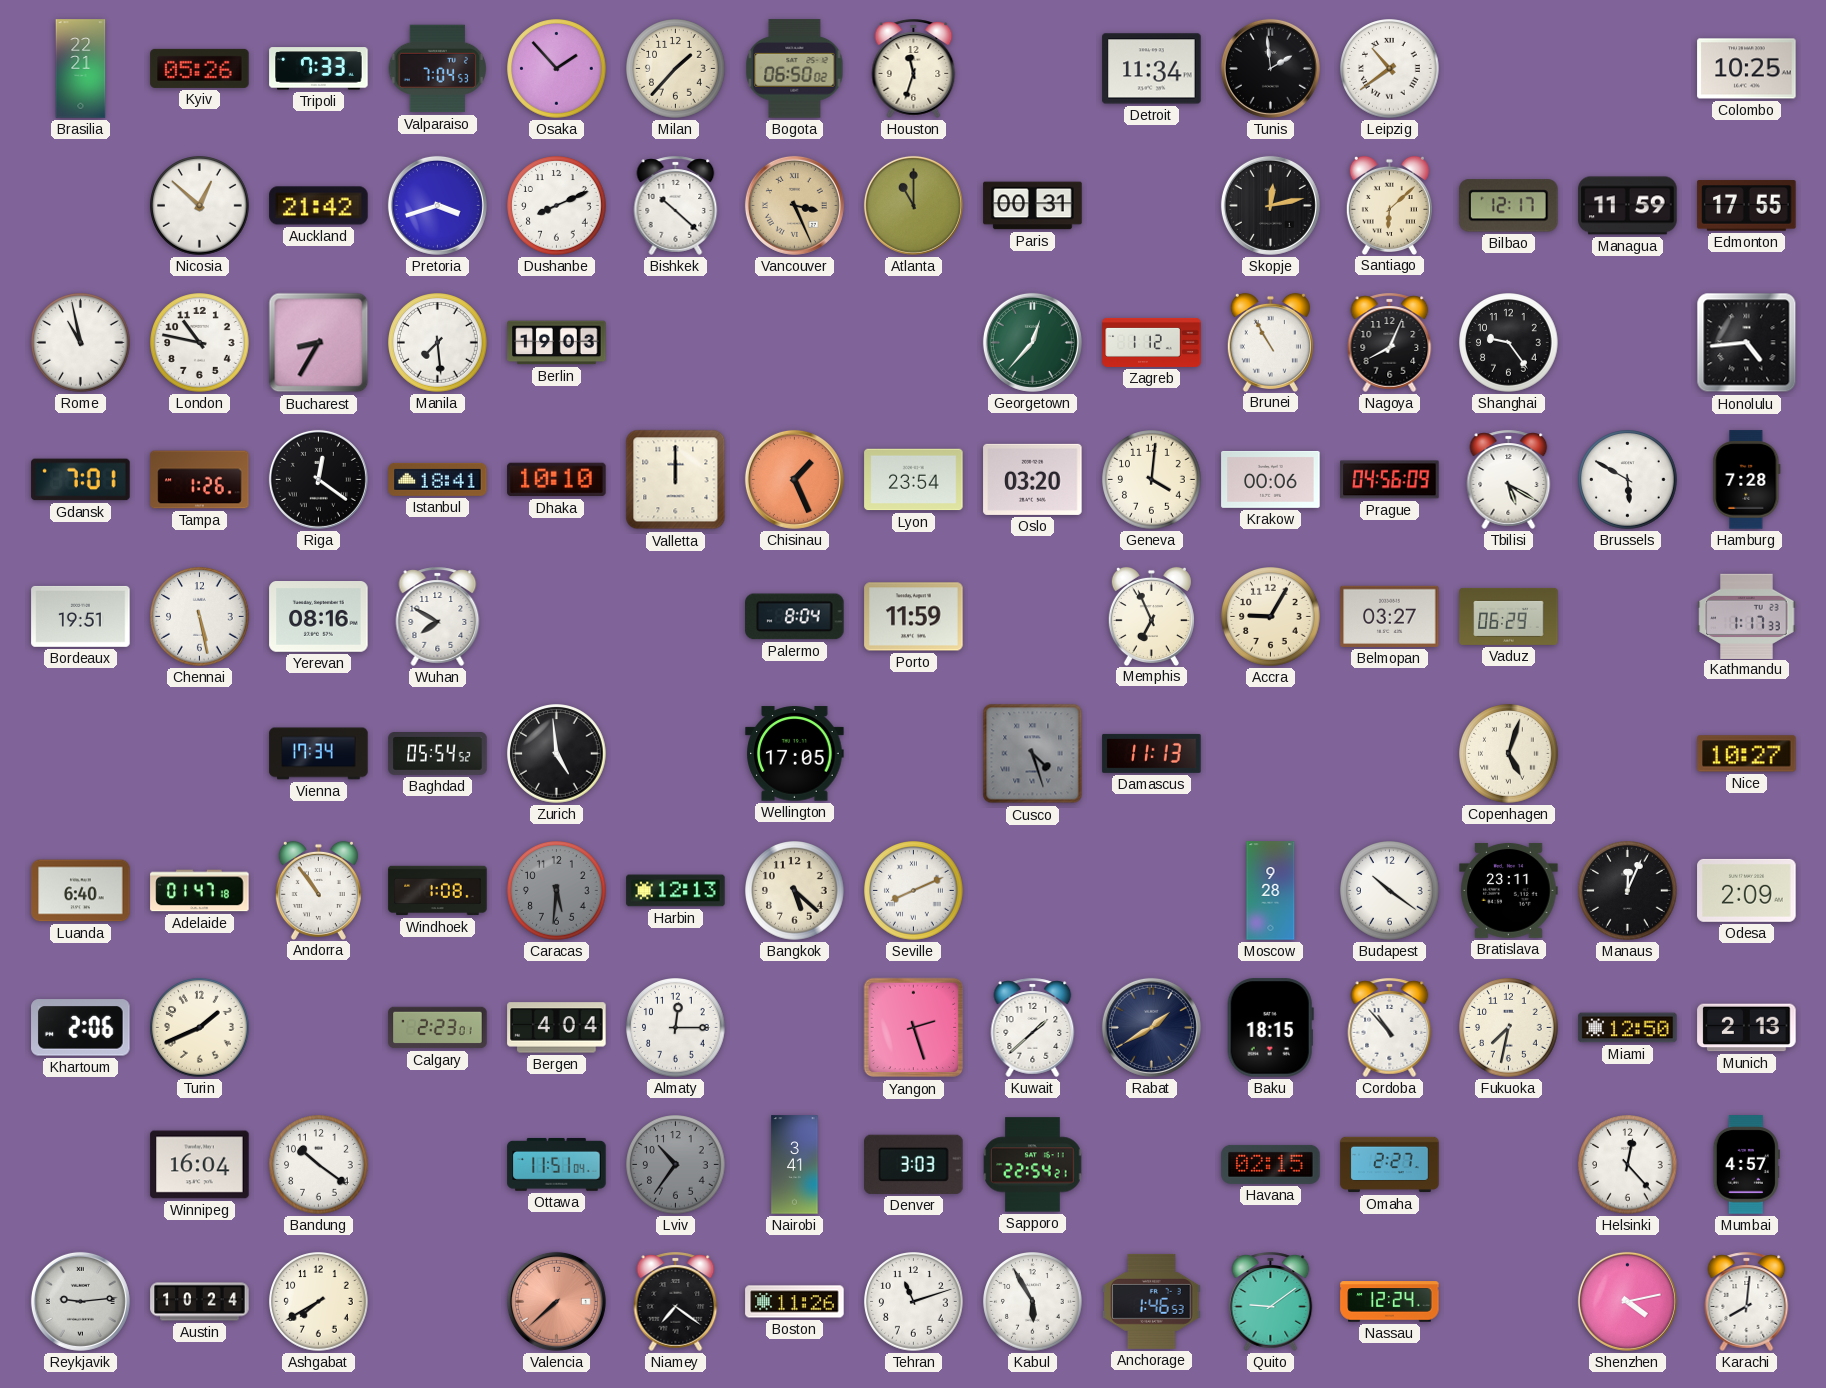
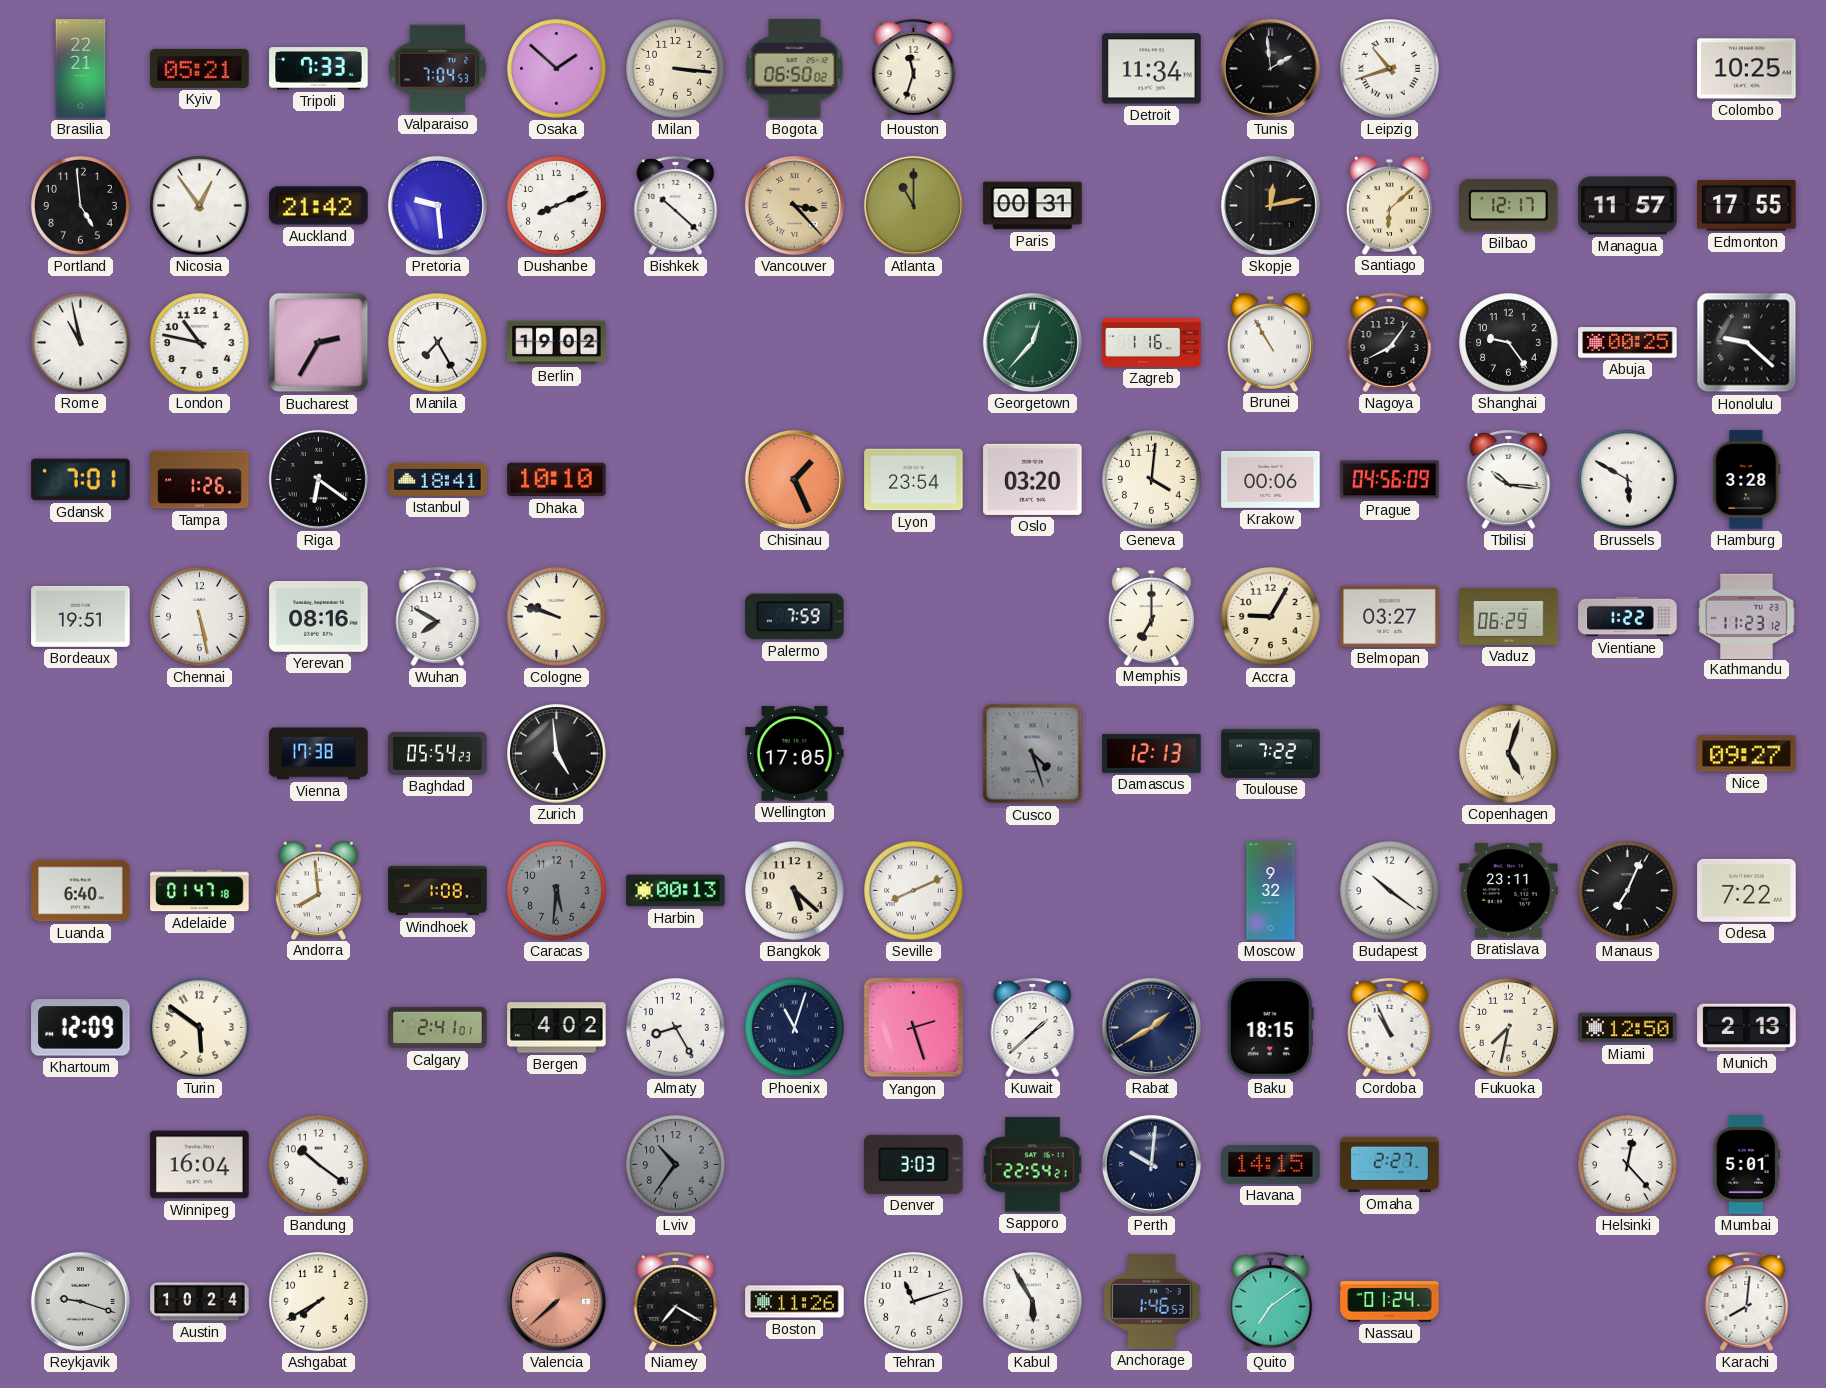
Kyiv: 05:26 -> 05:21
Osaka: 1:53 -> 1:52
Milan: 1:37 -> 3:16
Leipzig: 10:39 -> 10:42
Portland: none -> 4:59
Nicosia: 12:52 -> 12:54
Pretoria: 3:42 -> 9:29
Vancouver: 3:26 -> 3:23
Managua: 11:59 -> 11:57
Bucharest: 8:35 -> 2:35
Manila: 7:29 -> 7:25
Berlin: 19:03 -> 19:02
Zagreb: 1:12 -> 1:16
Nagoya: 8:04 -> 8:06
Abuja: none -> 00:25
Honolulu: 4:44 -> 9:22
Riga: 12:21 -> 6:21
Valletta: 12:00 -> none
Tbilisi: 5:20 -> 10:16
Hamburg: 7:28 -> 3:28
Cologne: none -> 9:48
Palermo: 8:04 -> 7:59
Porto: 11:59 -> none
Memphis: 6:56 -> 7:00
Vientiane: none -> 1:22
Kathmandu: 1:17 -> 11:23
Vienna: 17:34 -> 17:38
Baghdad: 05:54:52 -> 05:54:23
Damascus: 11:13 -> 12:13
Toulouse: none -> 7:22
Nice: 10:27 -> 09:27
Andorra: 10:54 -> 7:59
Harbin: 12:13 -> 00:13
Moscow: 9:28 -> 9:32
Manaus: 12:04 -> 7:04
Odesa: 2:09 -> 7:22
Khartoum: 2:06 -> 12:09
Turin: 1:41 -> 5:51
Calgary: 2:23 -> 2:41
Bergen: 4:04 -> 4:02
Almaty: 12:15 -> 8:25
Phoenix: none -> 11:03
Cordoba: 10:53 -> 10:56
Ottawa: 11:51 -> none
Nairobi: 3:41 -> none
Perth: none -> 10:01
Havana: 02:15 -> 14:15
Mumbai: 4:57 -> 5:01
Reykjavik: 9:14 -> 9:18
Niamey: 7:21 -> 7:20
Quito: 9:09 -> 7:09
Nassau: 12:24 -> 01:24
Shenzhen: 4:13 -> none
